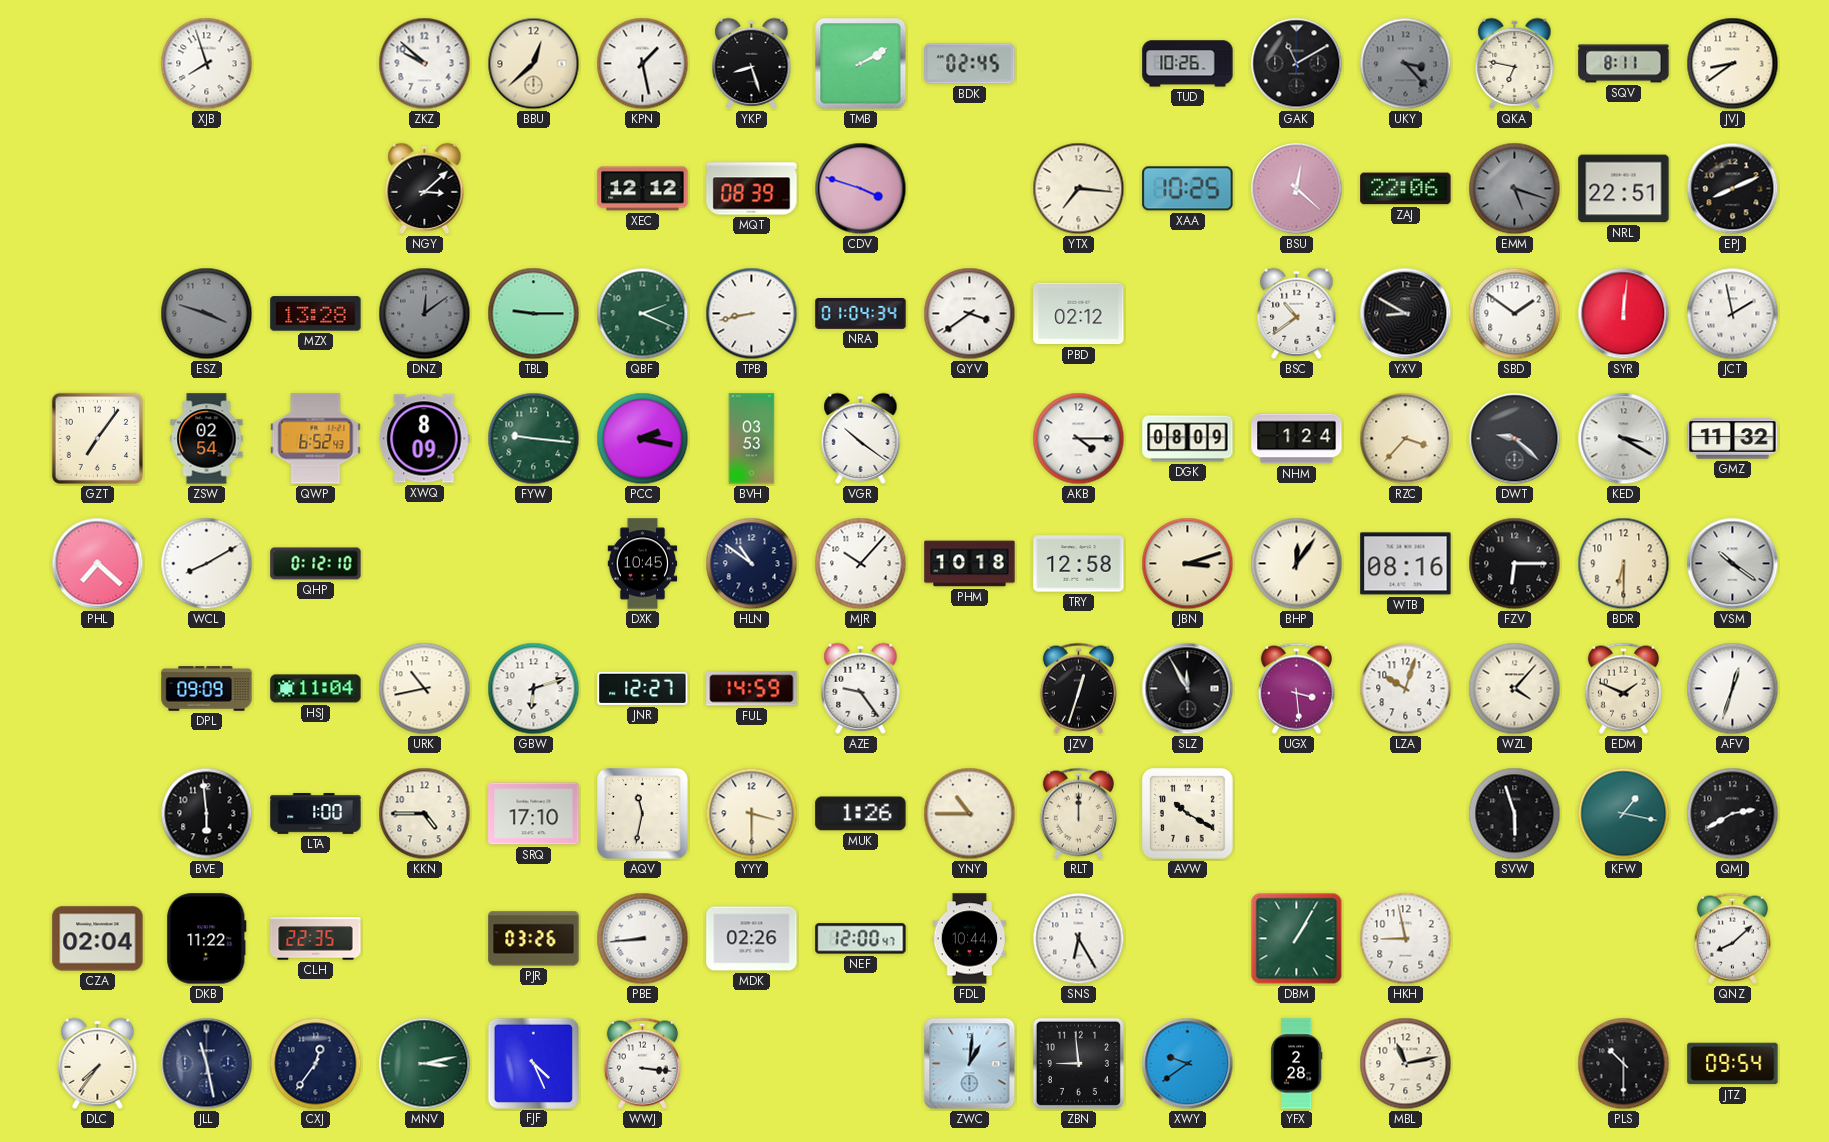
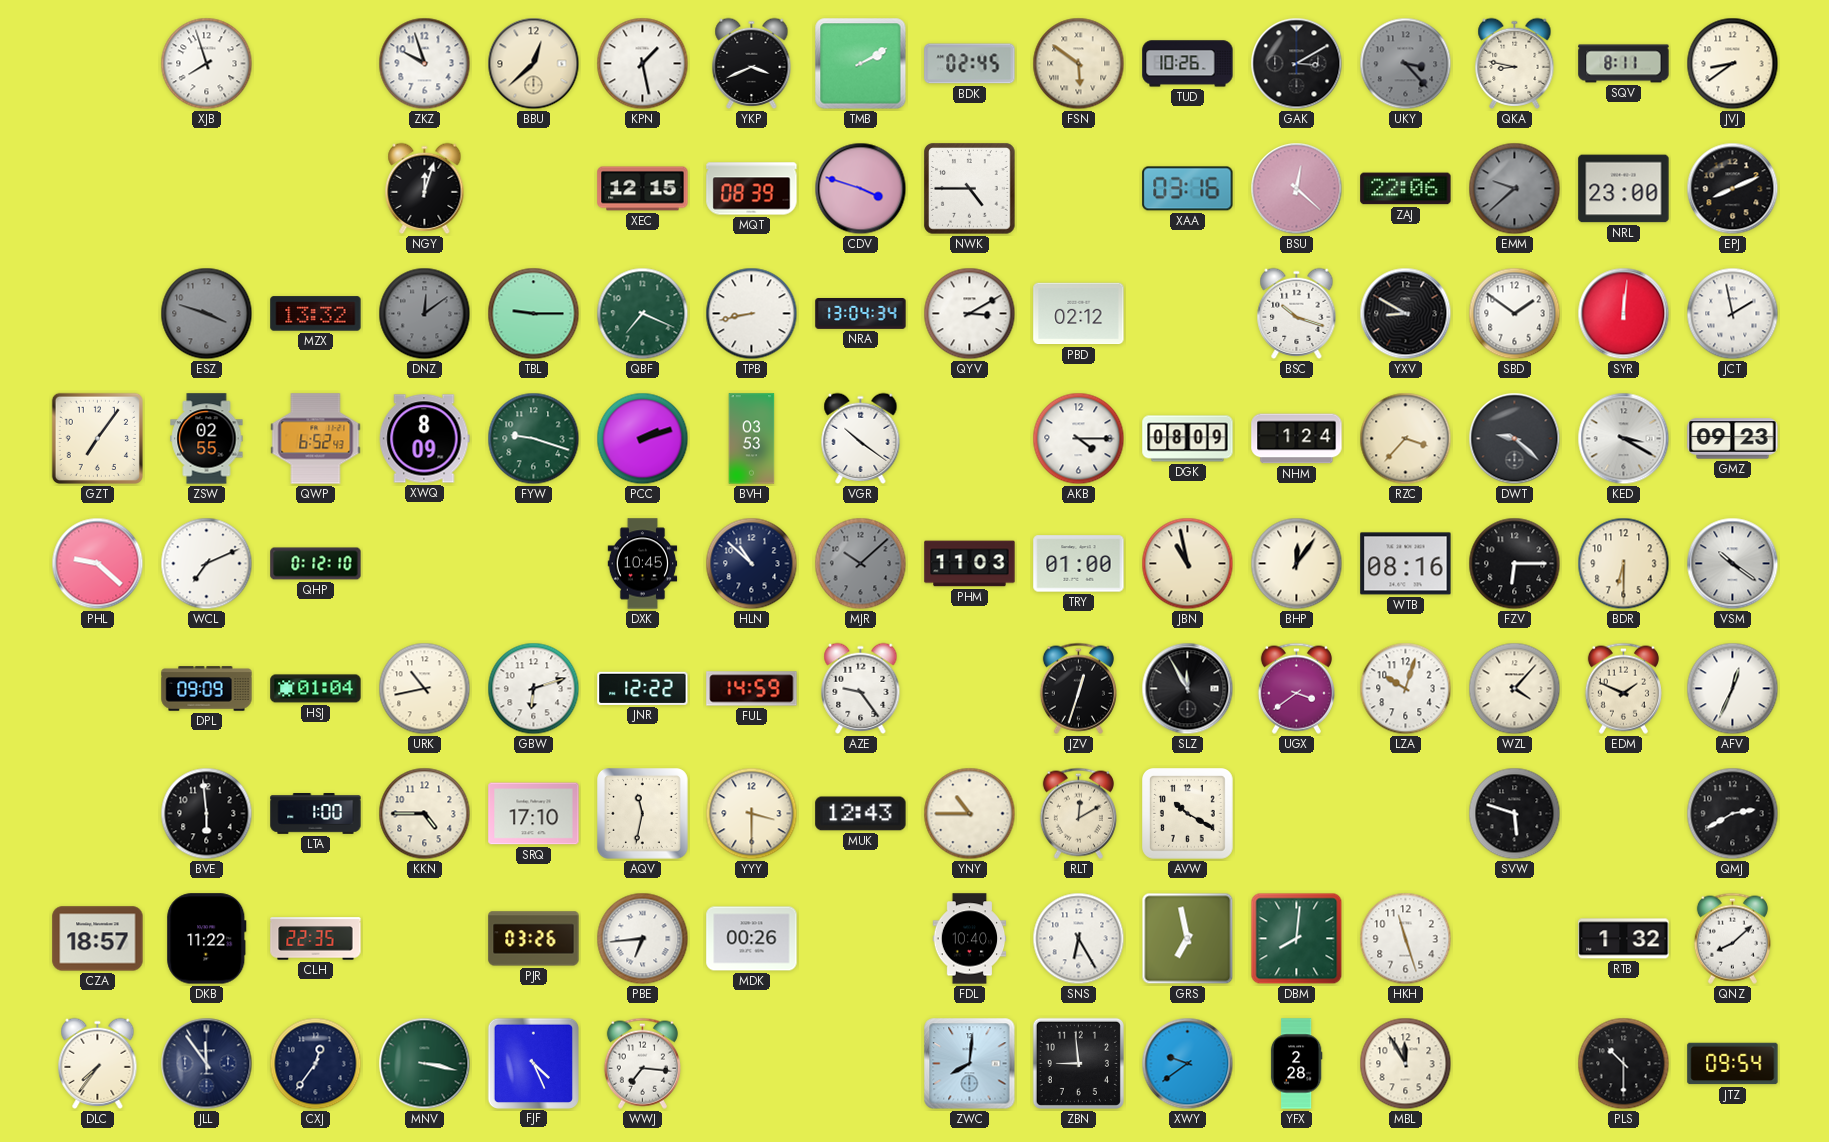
ZKZ: 9:52 -> 9:57
YKP: 8:27 -> 3:41
FSN: none -> 5:51
GAK: 11:10 -> 3:10
QKA: 6:47 -> 8:47
NGY: 3:08 -> 12:03
XEC: 12:12 -> 12:15
NWK: none -> 4:45
YTX: 7:16 -> none
XAA: 10:25 -> 03:16
EMM: 5:18 -> 9:38
NRL: 22:51 -> 23:00
MZX: 13:28 -> 13:32
QBF: 2:19 -> 7:19
NRA: 01:04 -> 13:04
QYV: 3:39 -> 3:10
BSC: 10:39 -> 10:18
ZSW: 02:54 -> 02:55
FYW: 9:16 -> 9:18
PCC: 2:17 -> 2:12
GMZ: 11:32 -> 09:23
PHL: 7:22 -> 9:22
WCL: 8:10 -> 7:11
HLN: 10:51 -> 10:52
MJR: 10:07 -> 10:08
MJR dial: white -> grey
PHM: 10:18 -> 11:03
TRY: 12:58 -> 01:00
JBN: 3:12 -> 10:58
HSJ: 11:04 -> 01:04
JNR: 12:27 -> 12:22
UGX: 3:29 -> 3:39
AFV: 12:33 -> 12:34
MUK: 1:26 -> 12:43
RLT: 12:00 -> 12:10
SVW: 5:57 -> 5:48
KFW: 1:17 -> none
CZA: 02:04 -> 18:57
PBE: 8:44 -> 6:44
MDK: 02:26 -> 00:26
NEF: 12:00 -> none
FDL: 10:44 -> 10:40
GRS: none -> 6:58
DBM: 1:05 -> 8:01
HKH: 8:58 -> 11:27
RTB: none -> 1:32
JLL: 11:28 -> 11:54
MNV: 3:13 -> 3:17
WWJ: 3:16 -> 7:16
ZWC: 1:01 -> 8:01
MBL: 11:13 -> 11:55
